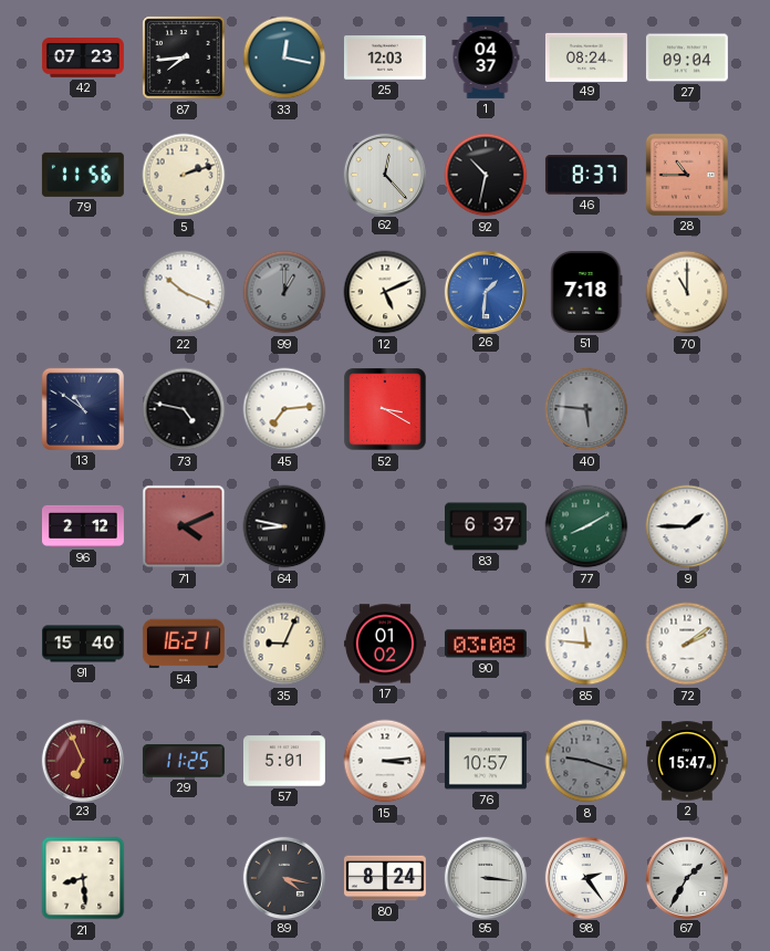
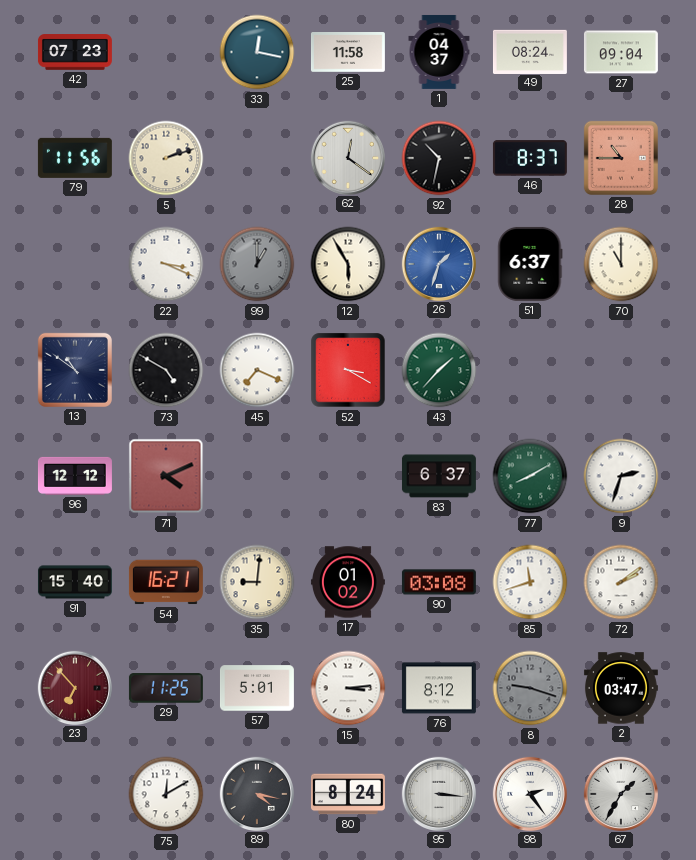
87: 7:44 -> none
25: 12:03 -> 11:58
62: 12:23 -> 12:21
22: 10:19 -> 3:19
12: 5:11 -> 5:55
26: 1:31 -> 1:33
51: 7:18 -> 6:37
73: 4:47 -> 4:50
45: 7:14 -> 7:19
43: none -> 1:37
40: 5:46 -> none
96: 2:12 -> 12:12
64: 8:47 -> none
9: 1:45 -> 2:33
35: 9:04 -> 9:01
85: 11:46 -> 11:42
23: 6:56 -> 6:53
76: 10:57 -> 8:12
2: 15:47 -> 03:47
21: 8:29 -> none
75: none -> 12:10
